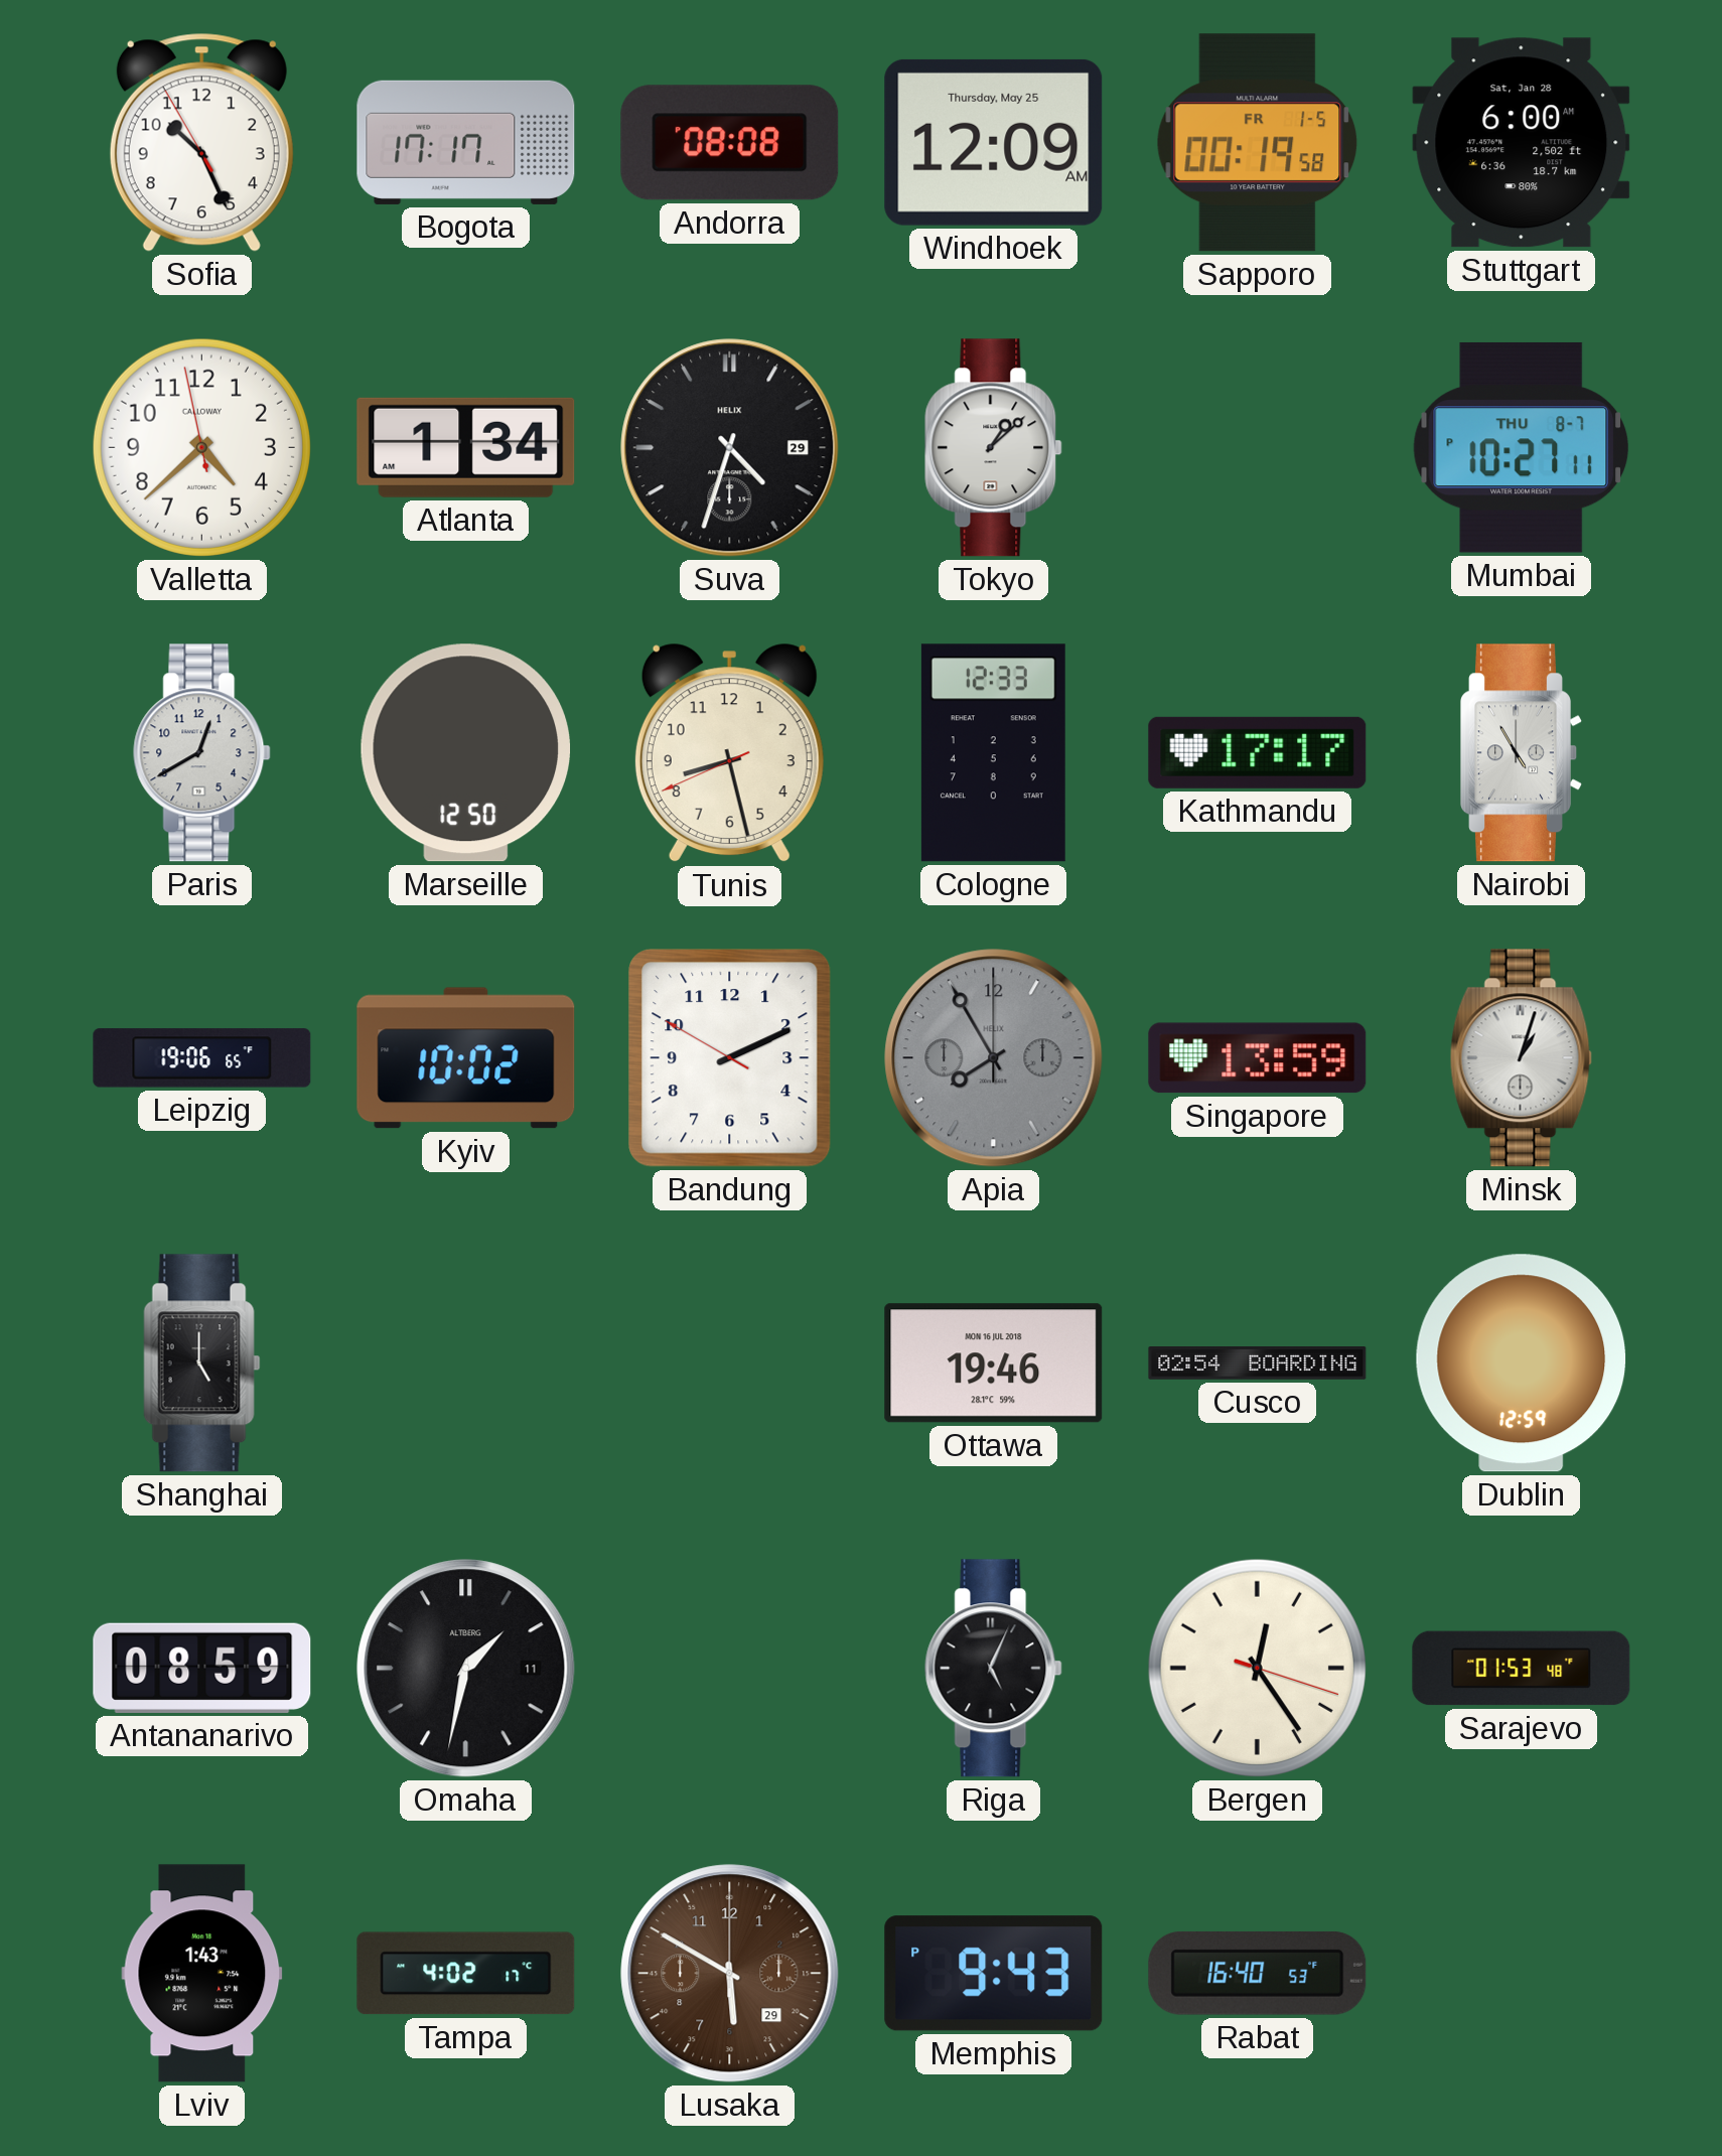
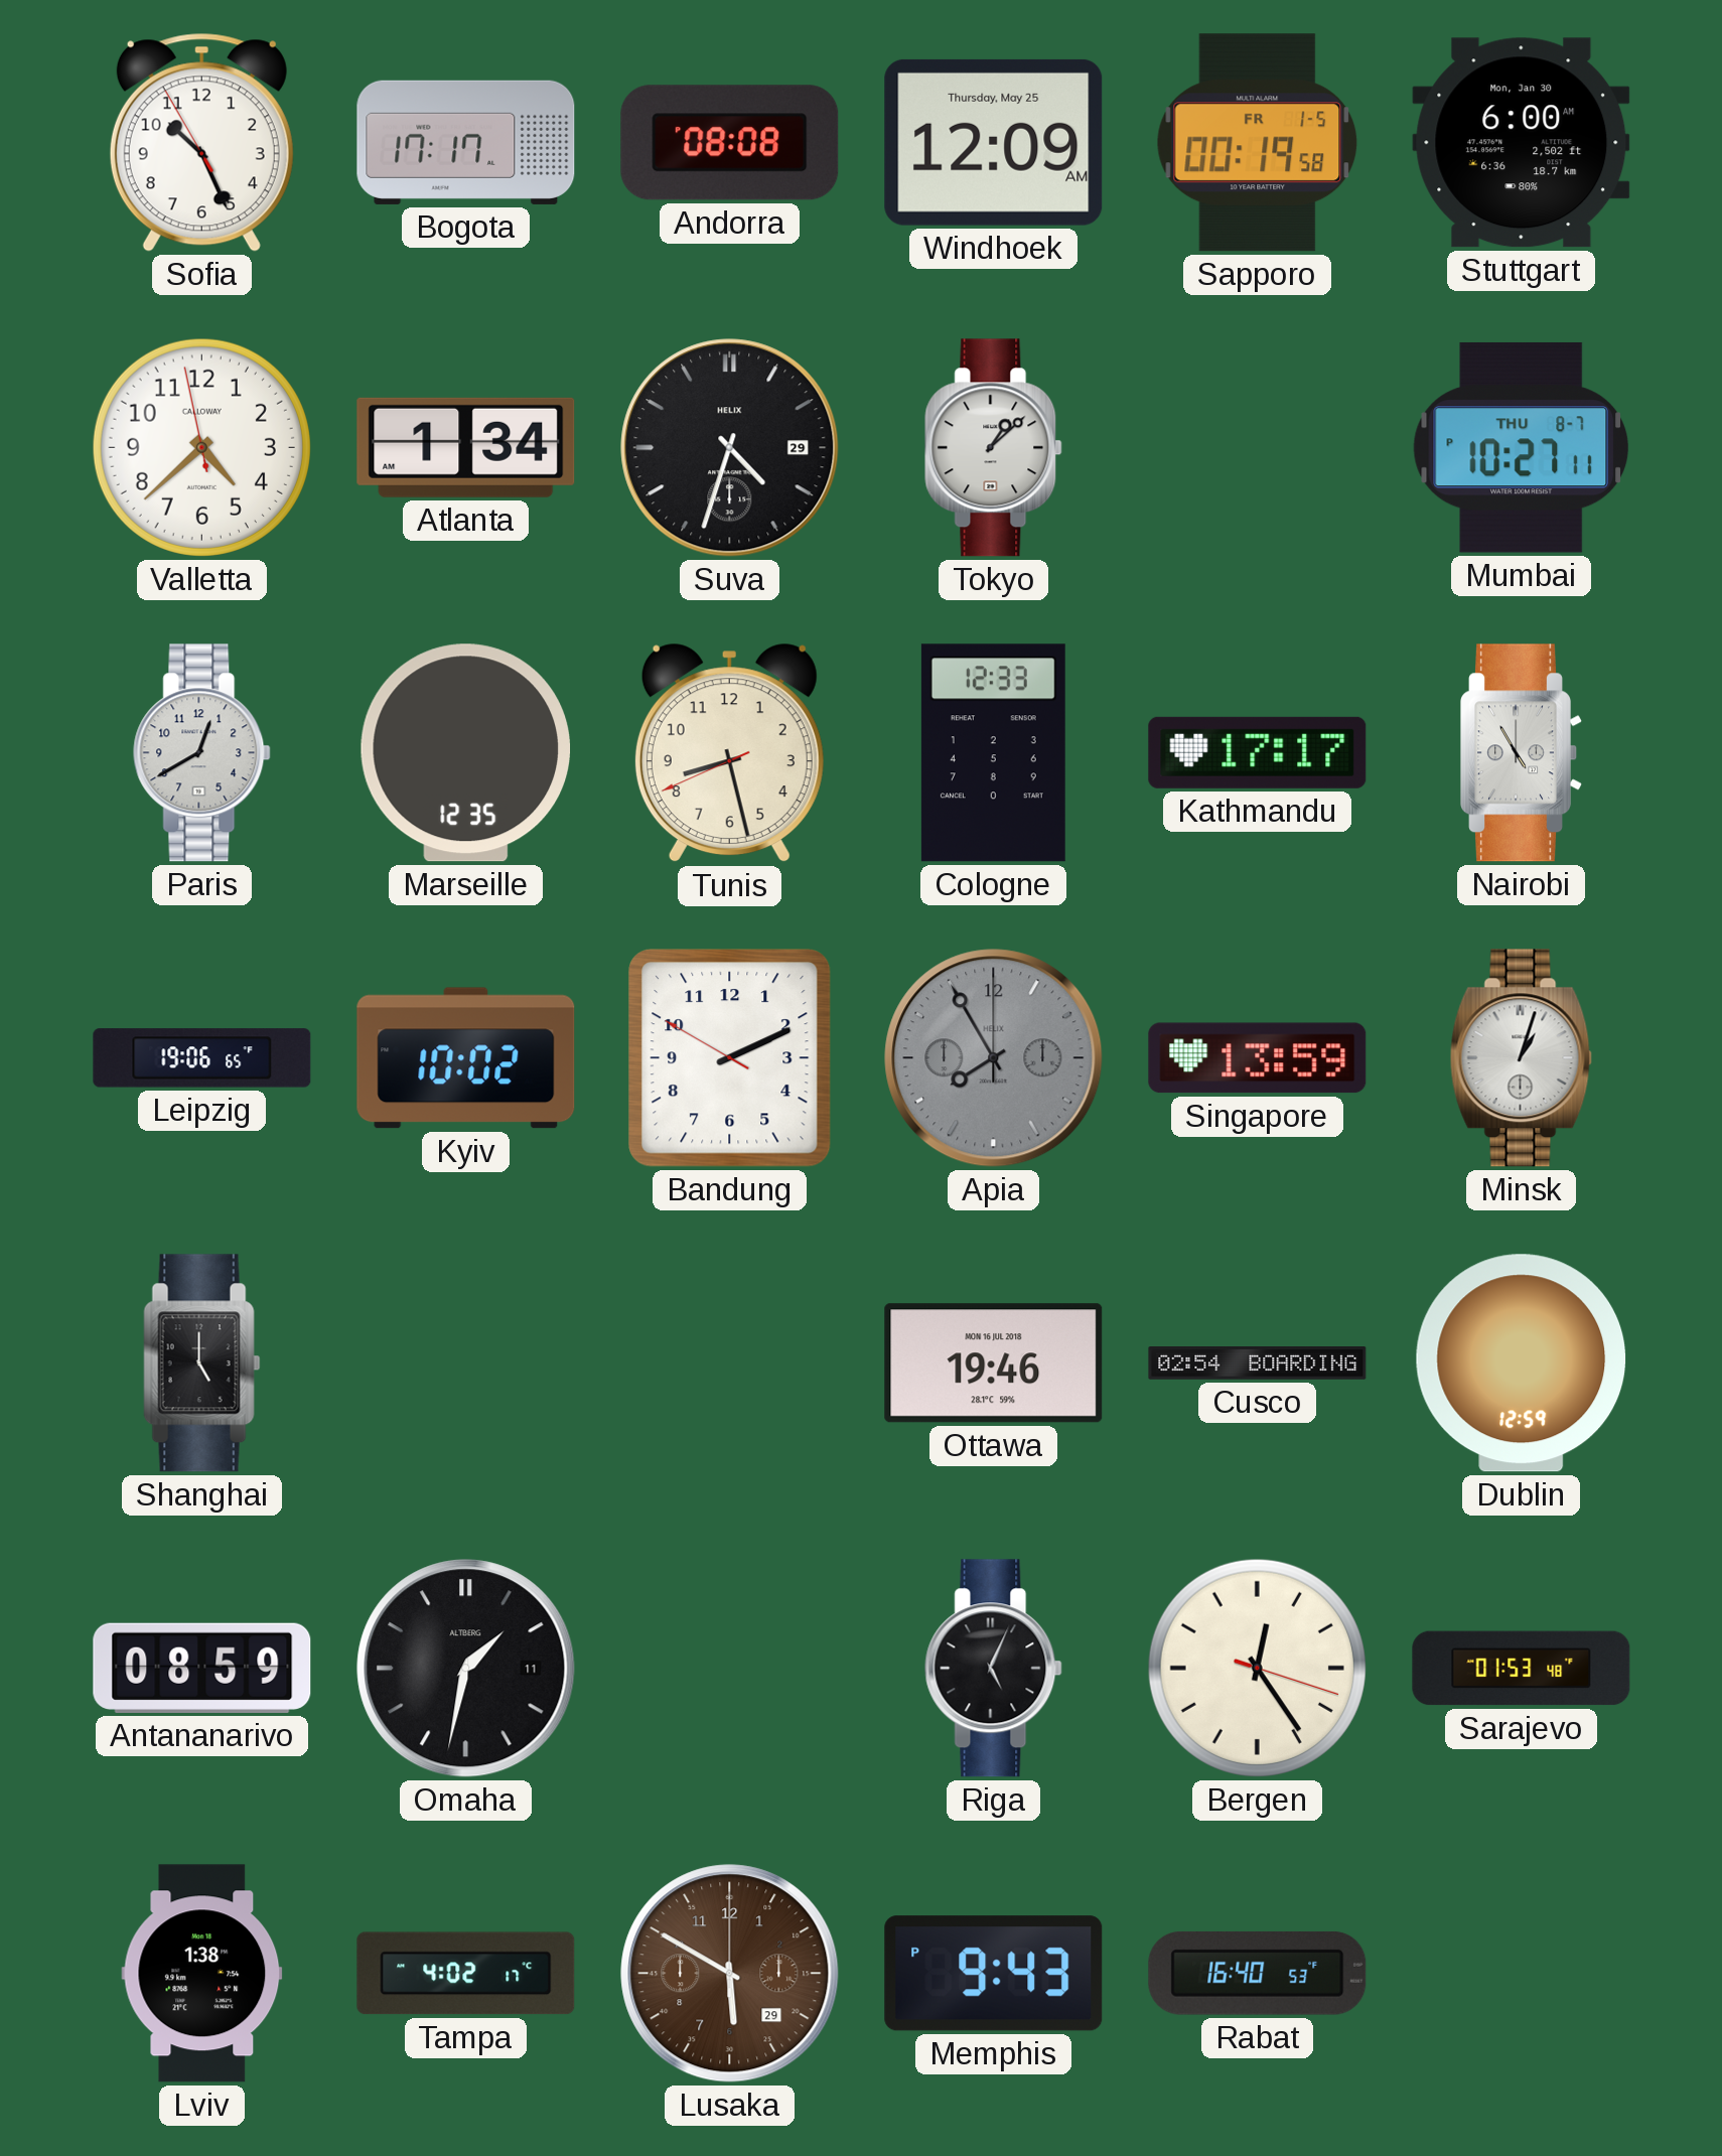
Stuttgart date: Sat, Jan 28 -> Mon, Jan 30
Marseille: 12:50 -> 12:35
Lviv: 1:43 -> 1:38
